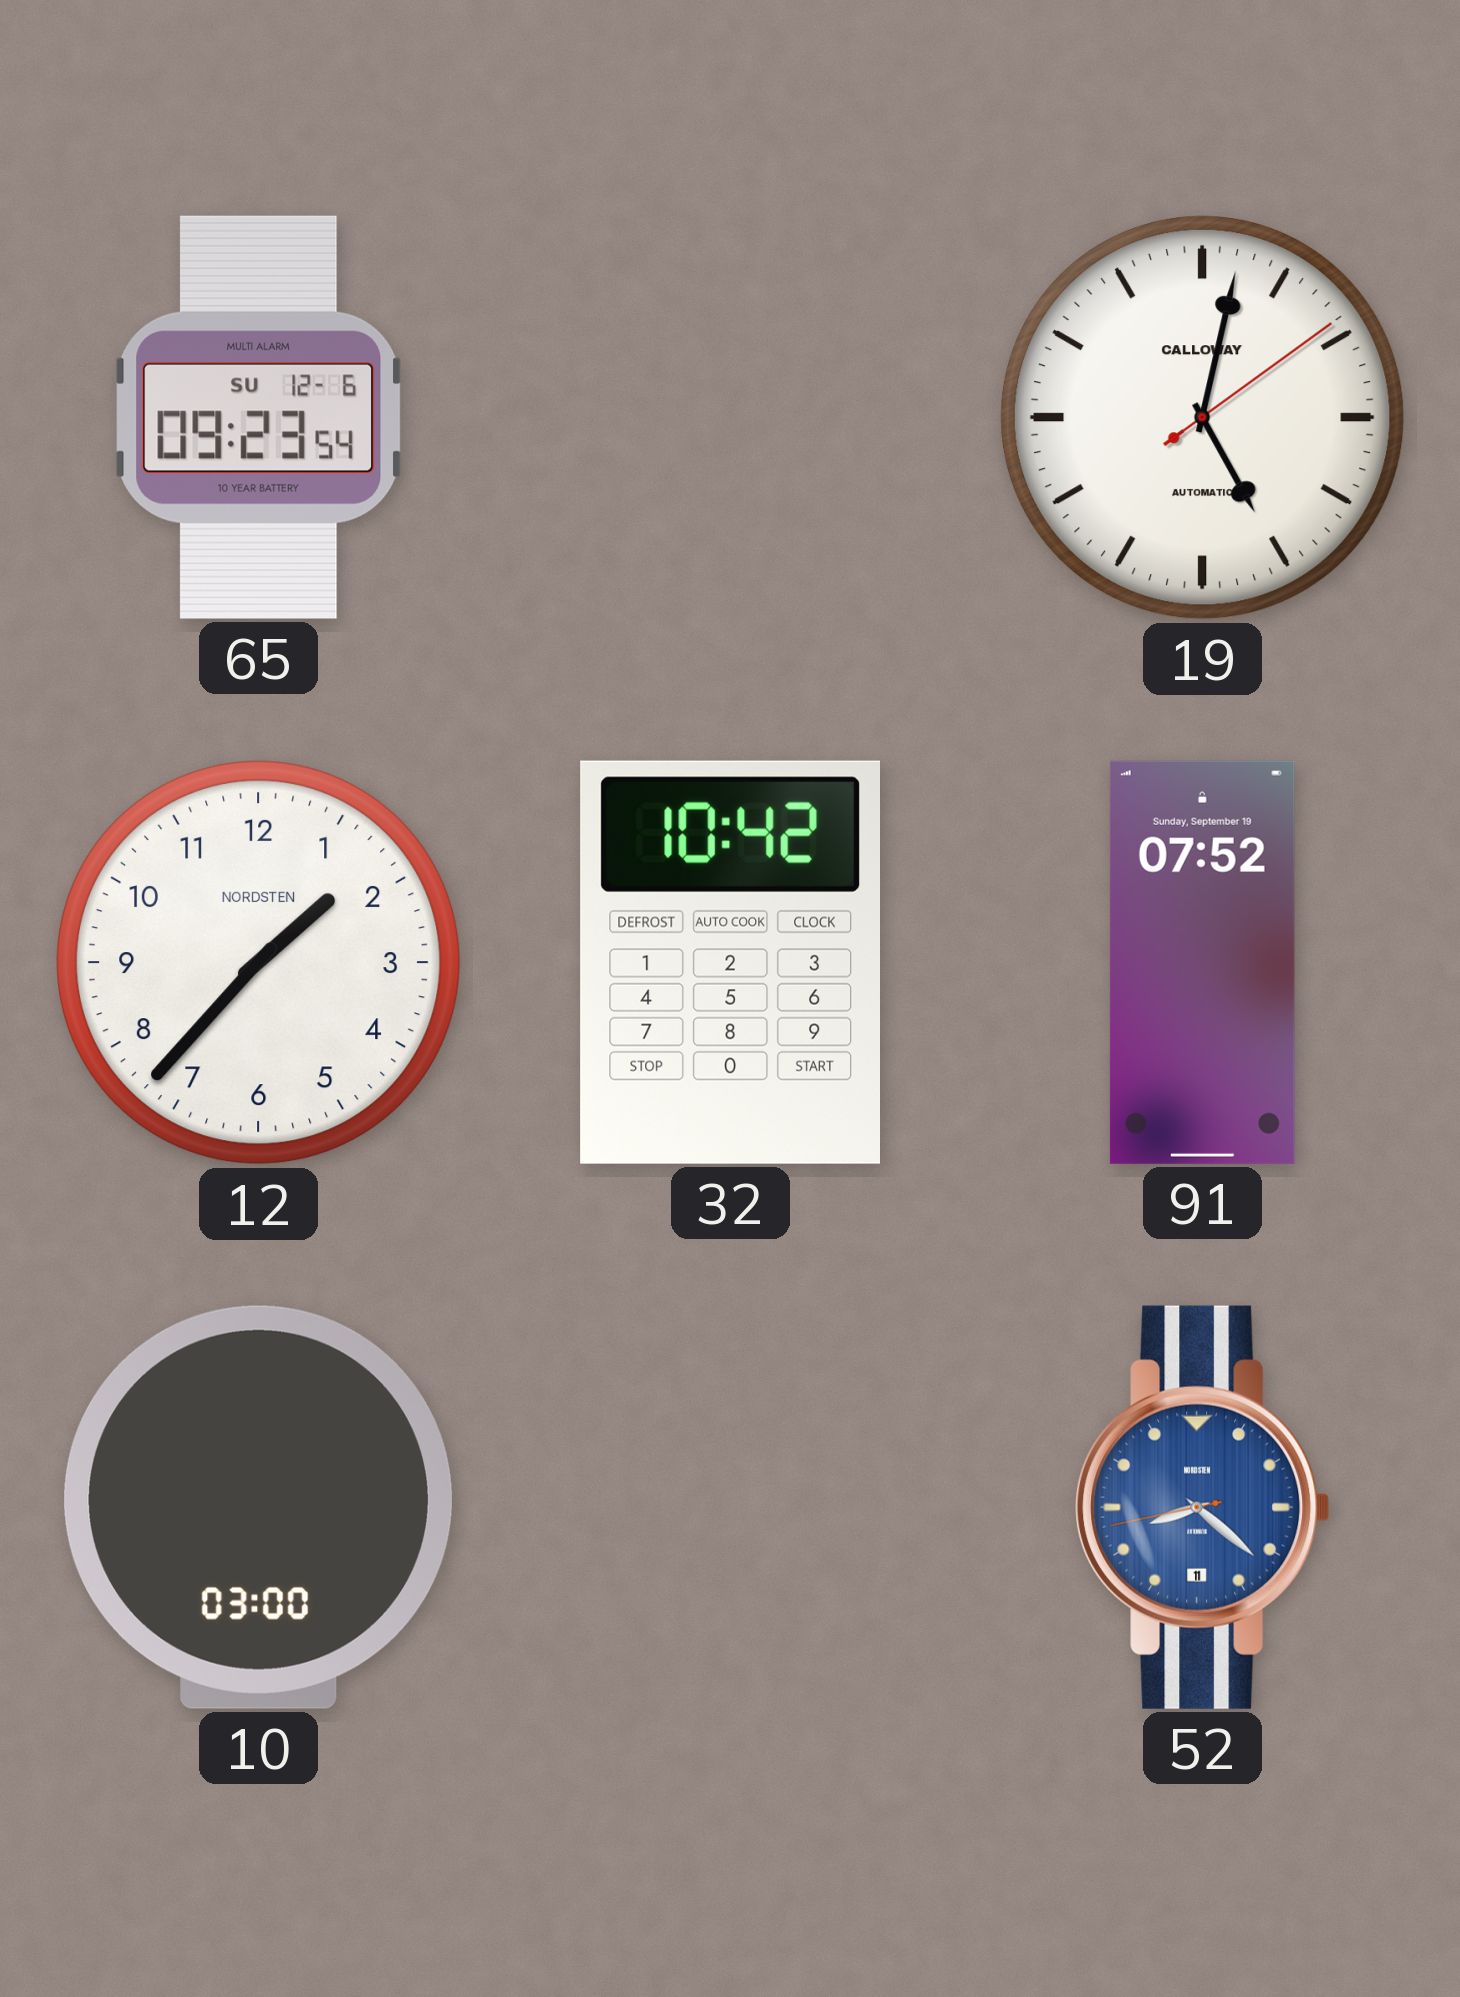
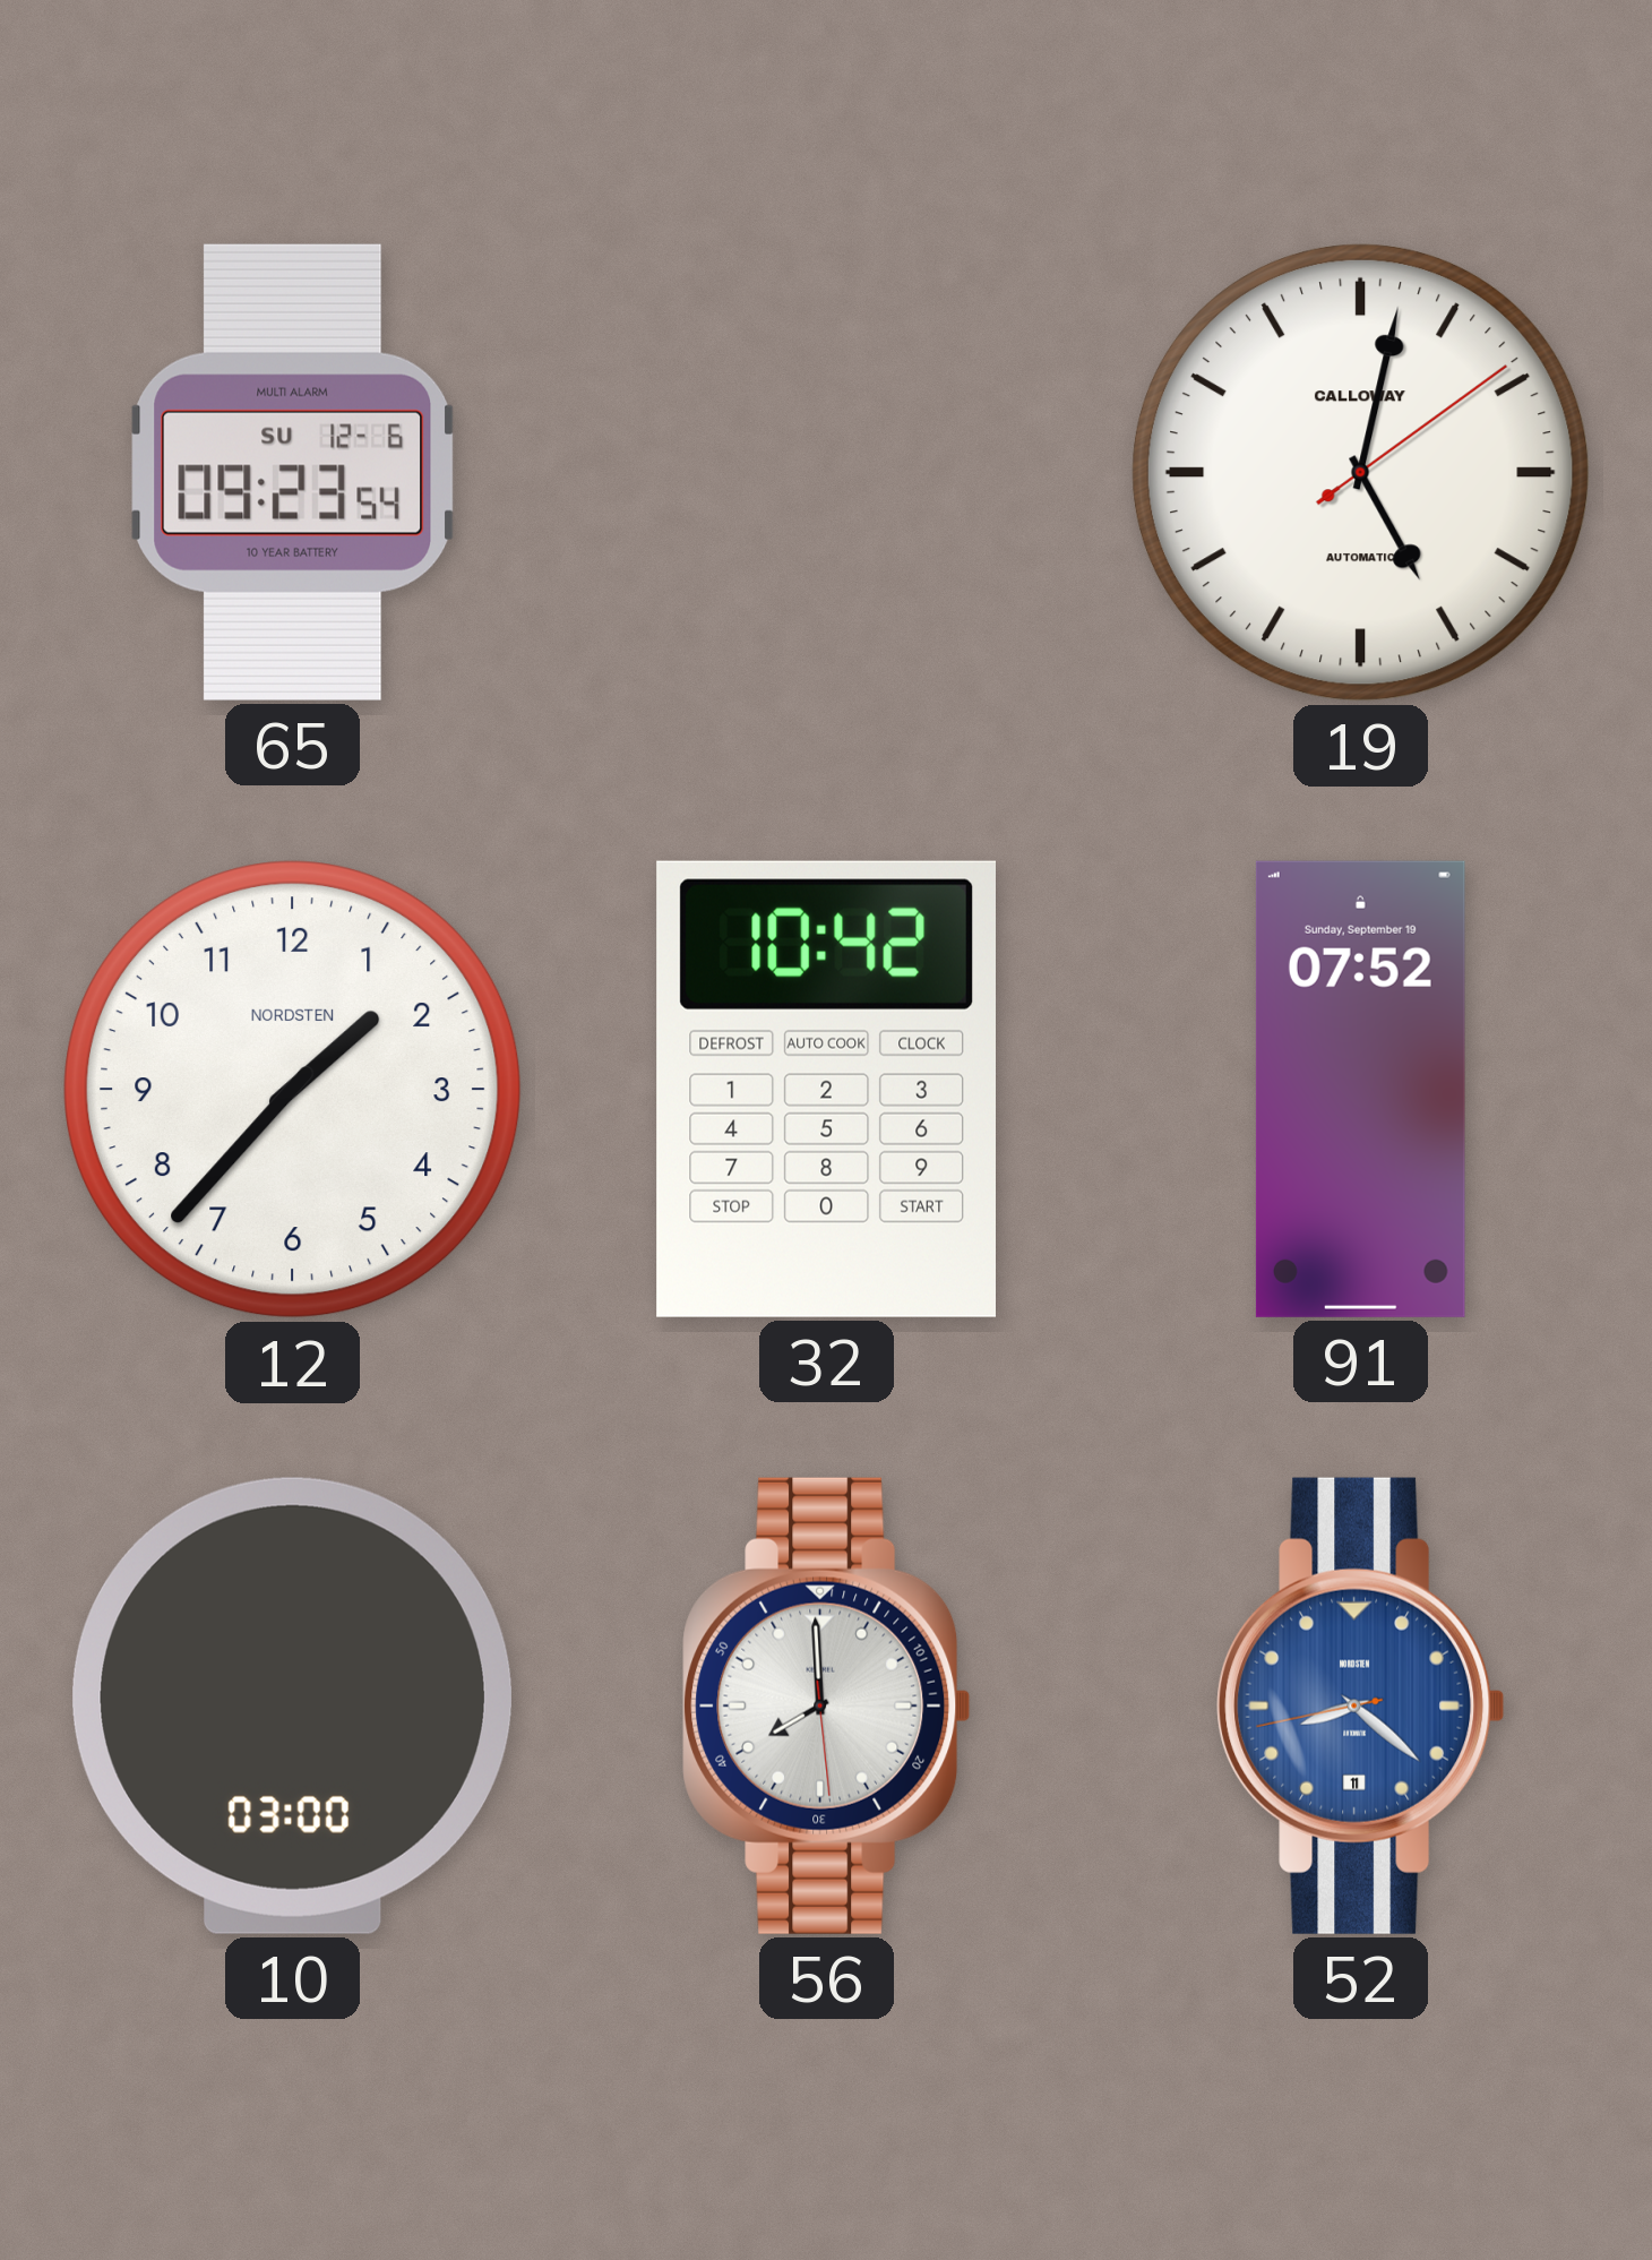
56: none -> 7:59
